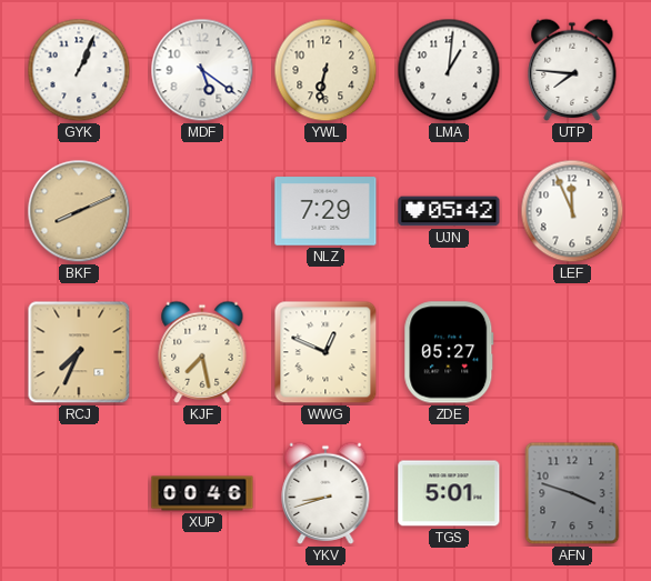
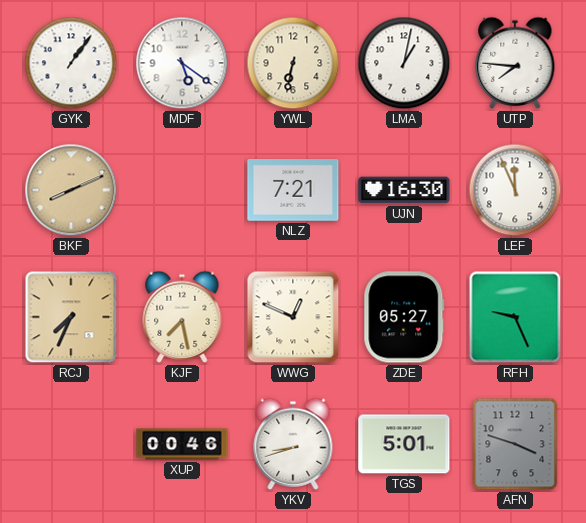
GYK: 1:04 -> 1:06
LMA: 1:01 -> 1:02
NLZ: 7:29 -> 7:21
UJN: 05:42 -> 16:30
RFH: none -> 9:26
